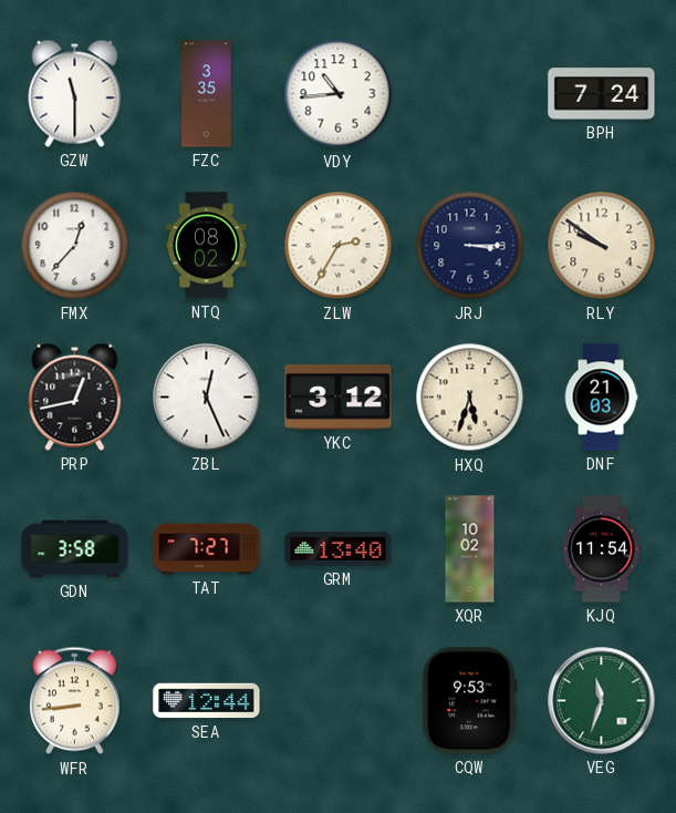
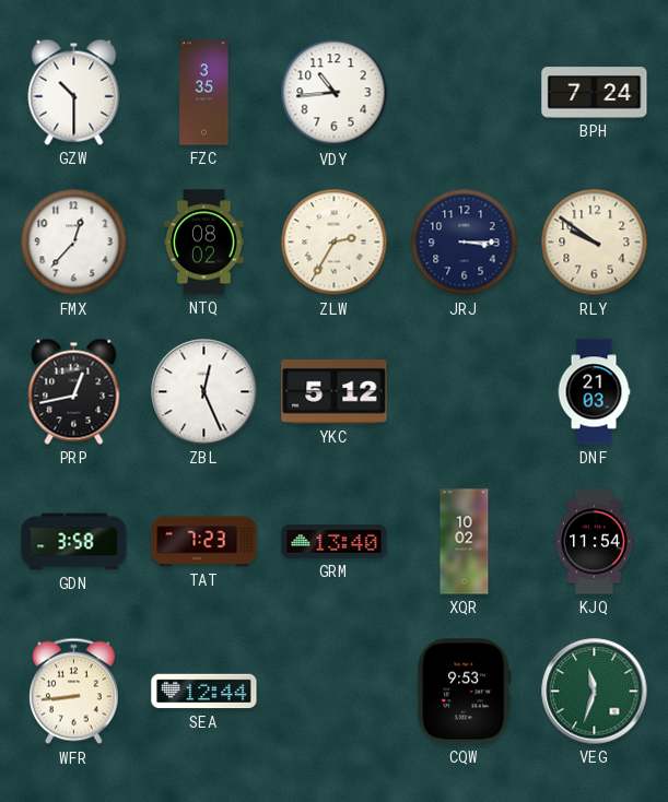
GZW: 11:30 -> 10:30
YKC: 3:12 -> 5:12
HXQ: 5:33 -> none
TAT: 7:27 -> 7:23
